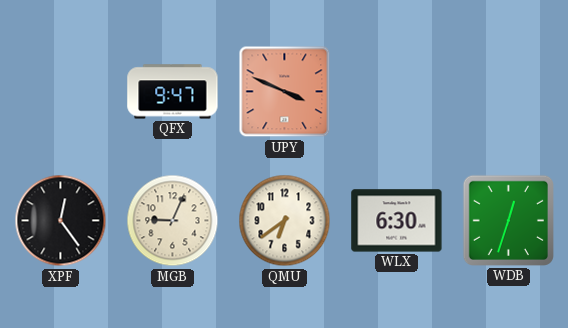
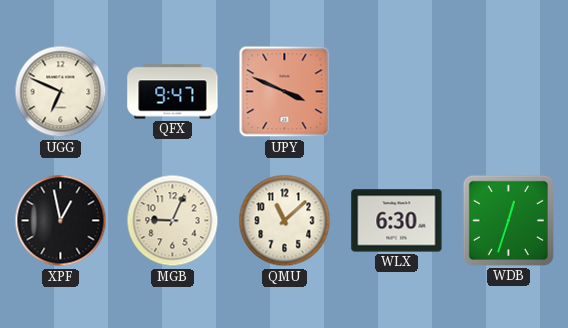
UGG: none -> 6:49
XPF: 12:24 -> 12:58
QMU: 6:39 -> 11:08
